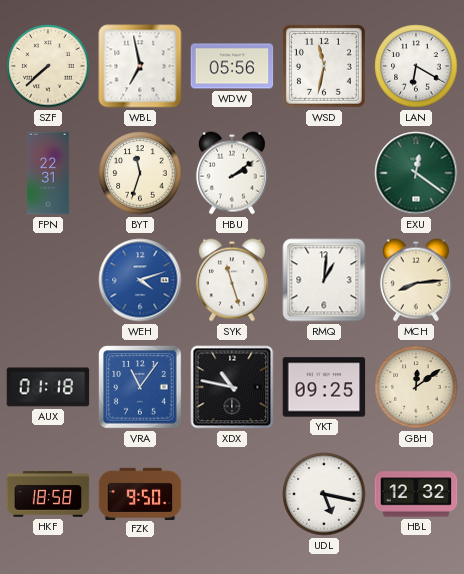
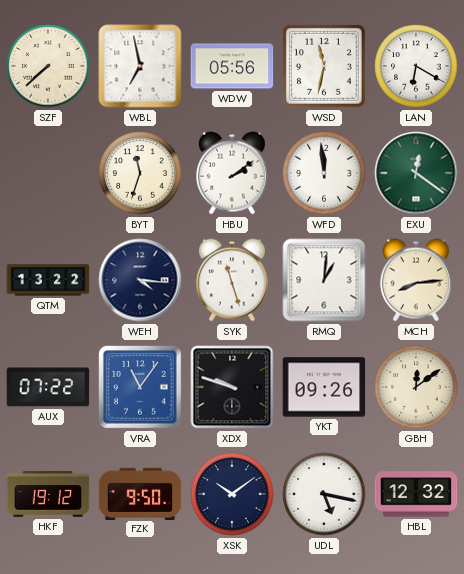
FPN: 22:31 -> none
WFD: none -> 11:59
QTM: none -> 13:22
WEH: 4:12 -> 4:16
WEH dial: blue -> navy
AUX: 01:18 -> 07:22
XDX: 10:47 -> 9:48
YKT: 09:25 -> 09:26
HKF: 18:58 -> 19:12
XSK: none -> 10:09
